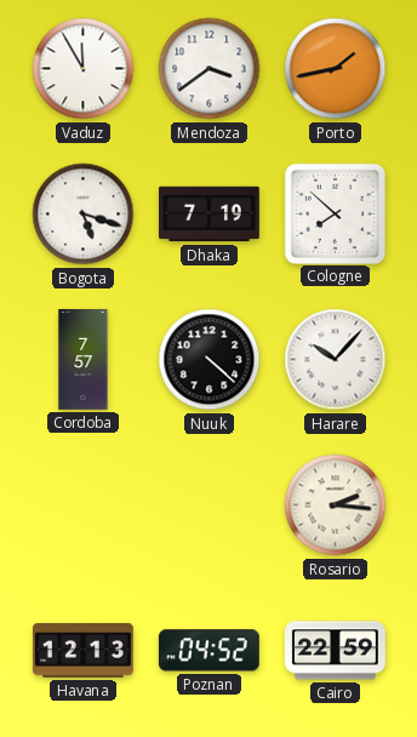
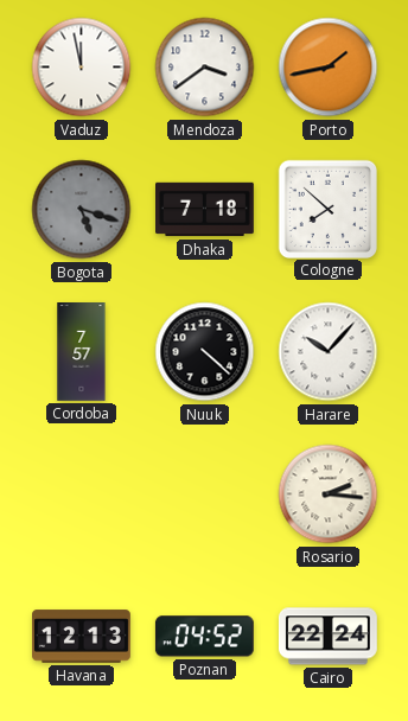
Vaduz: 11:55 -> 11:58
Bogota dial: white -> grey
Dhaka: 7:19 -> 7:18
Cairo: 22:59 -> 22:24
